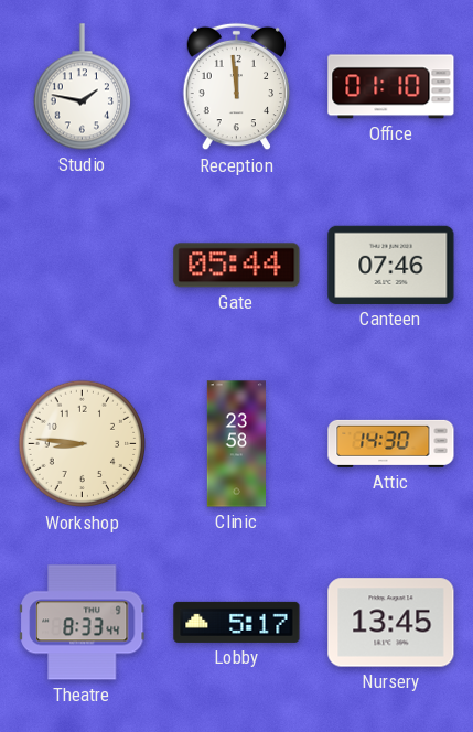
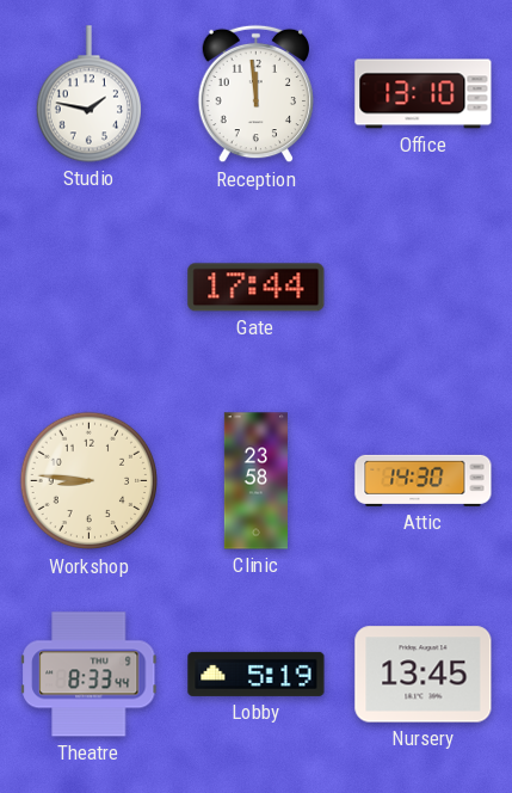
Office: 01:10 -> 13:10
Gate: 05:44 -> 17:44
Canteen: 07:46 -> none
Lobby: 5:17 -> 5:19
